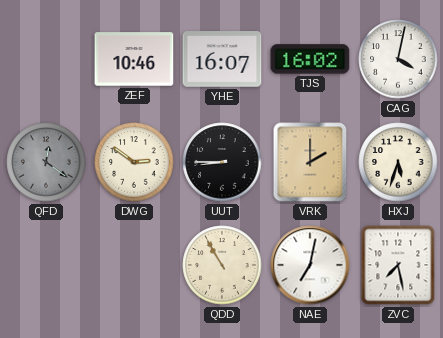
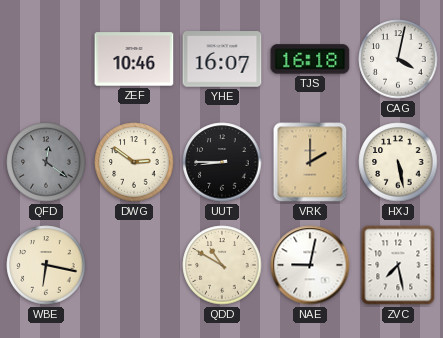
TJS: 16:02 -> 16:18
HXJ: 5:33 -> 5:28
WBE: none -> 6:17
QDD: 10:55 -> 10:50
NAE: 7:02 -> 9:02
